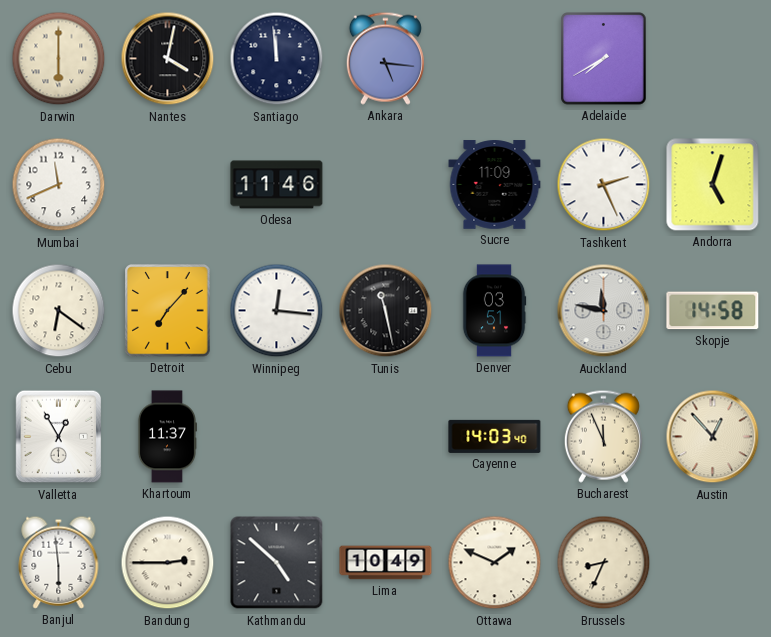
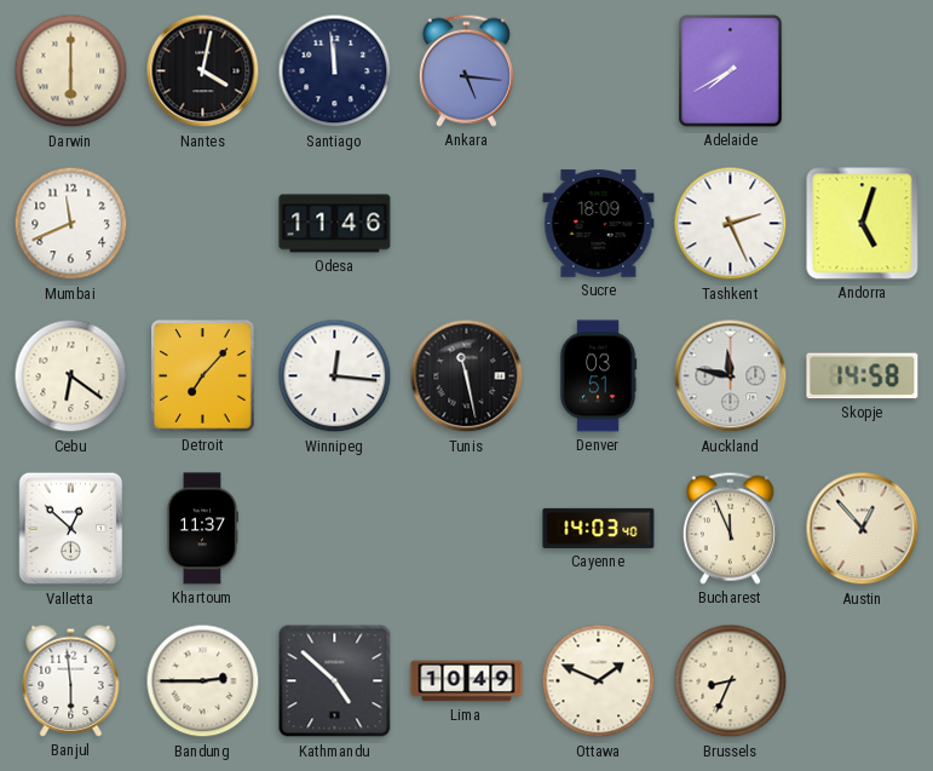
Sucre: 11:09 -> 18:09
Valletta: 12:55 -> 12:52
